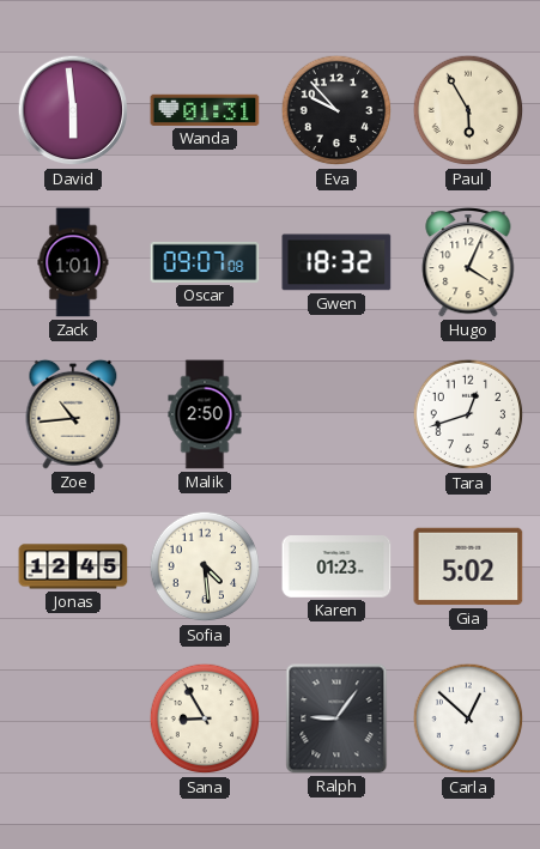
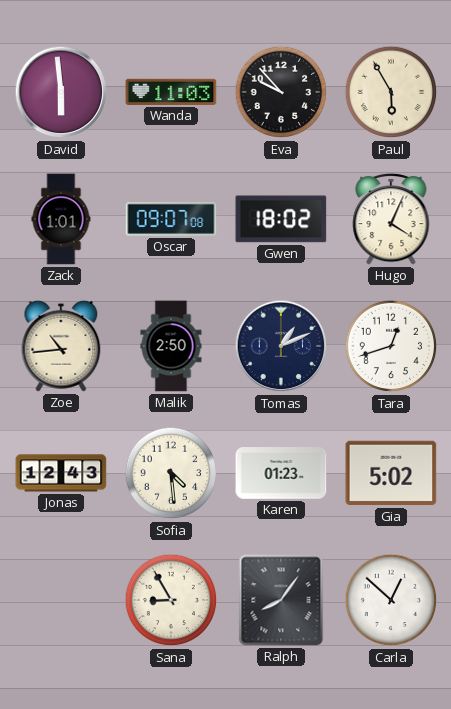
Wanda: 01:31 -> 11:03
Gwen: 18:32 -> 18:02
Tomas: none -> 1:11
Jonas: 12:45 -> 12:43
Ralph: 9:06 -> 8:06
